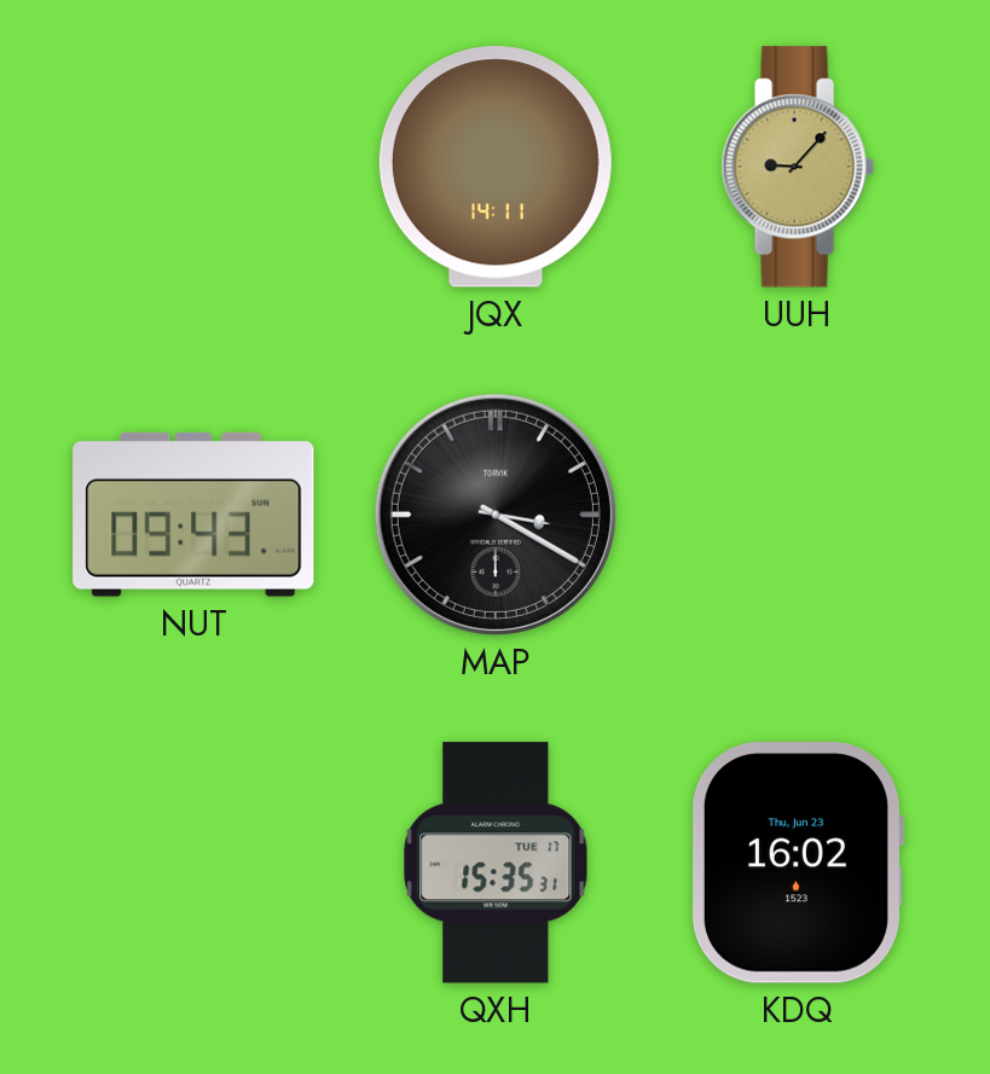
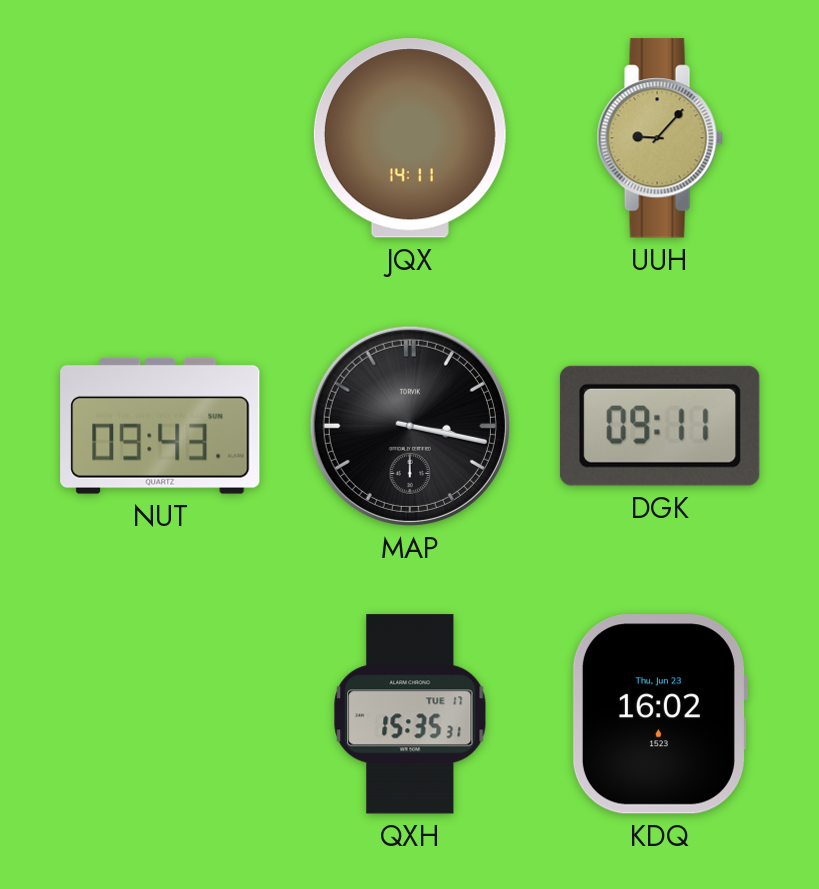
MAP: 3:20 -> 3:17
DGK: none -> 09:11
